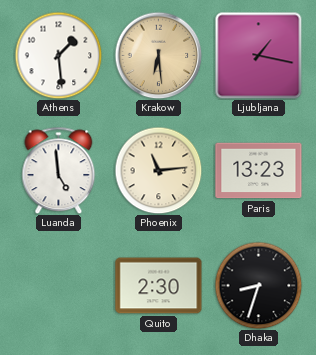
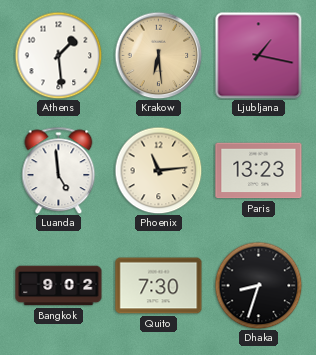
Bangkok: none -> 9:02
Quito: 2:30 -> 7:30
